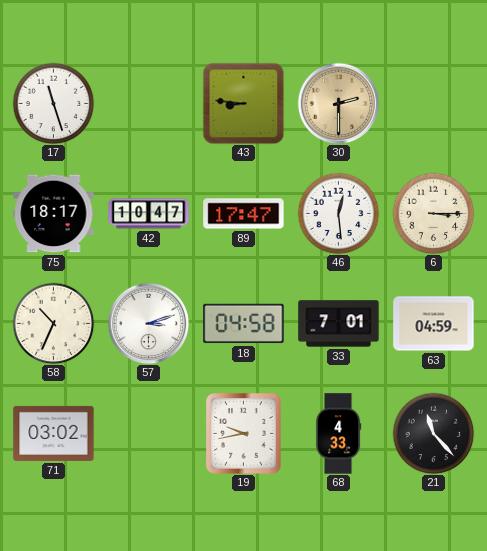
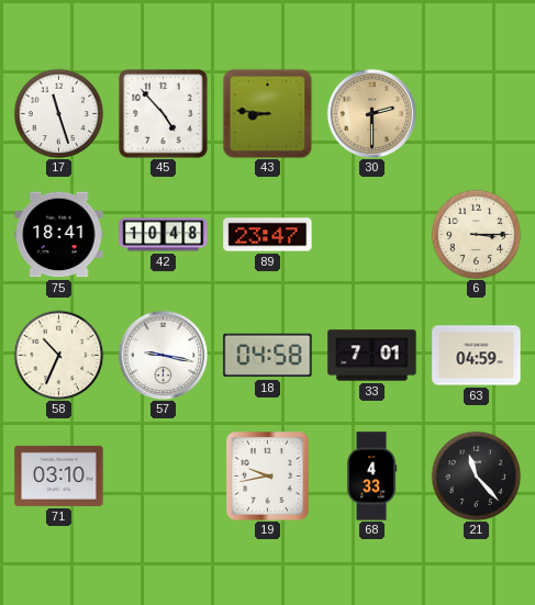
45: none -> 4:53
75: 18:17 -> 18:41
42: 10:47 -> 10:48
89: 17:47 -> 23:47
46: 12:29 -> none
57: 3:12 -> 9:17
71: 03:02 -> 03:10
